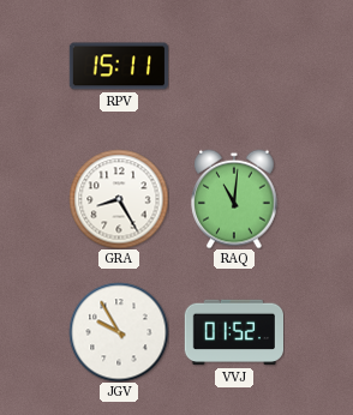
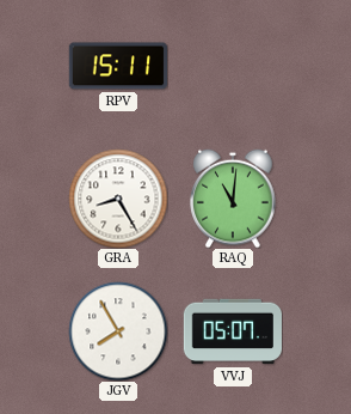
JGV: 9:55 -> 7:55
VVJ: 01:52 -> 05:07
